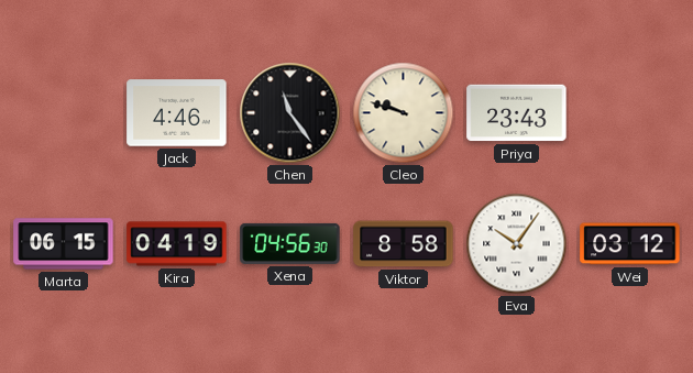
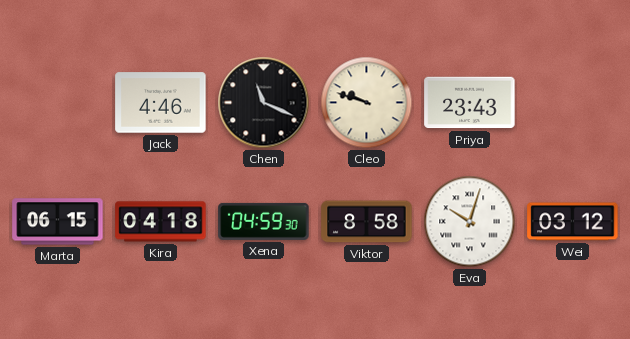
Chen: 11:24 -> 11:19
Kira: 04:19 -> 04:18
Xena: 04:56 -> 04:59
Eva: 10:06 -> 10:03
